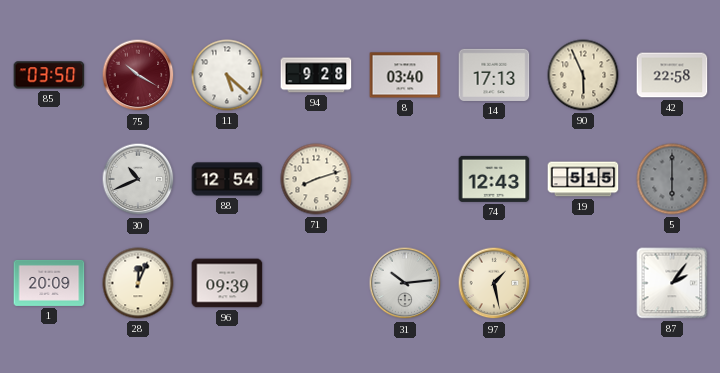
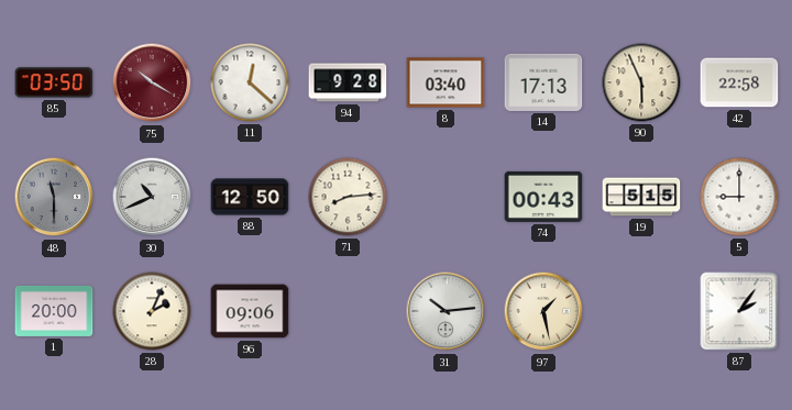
11: 5:22 -> 12:22
48: none -> 11:30
88: 12:54 -> 12:50
71: 8:12 -> 8:14
74: 12:43 -> 00:43
5: 6:00 -> 9:00
5 dial: grey -> white
1: 20:09 -> 20:00
28: 12:04 -> 2:04
96: 09:39 -> 09:06
